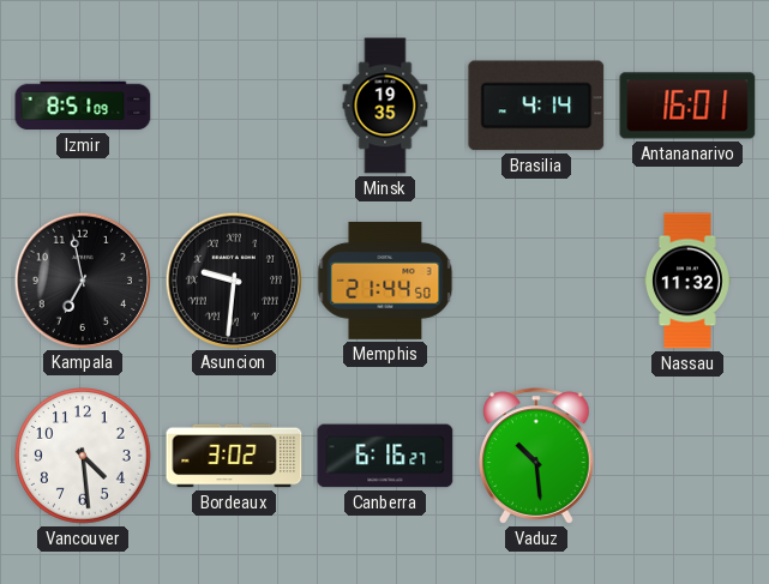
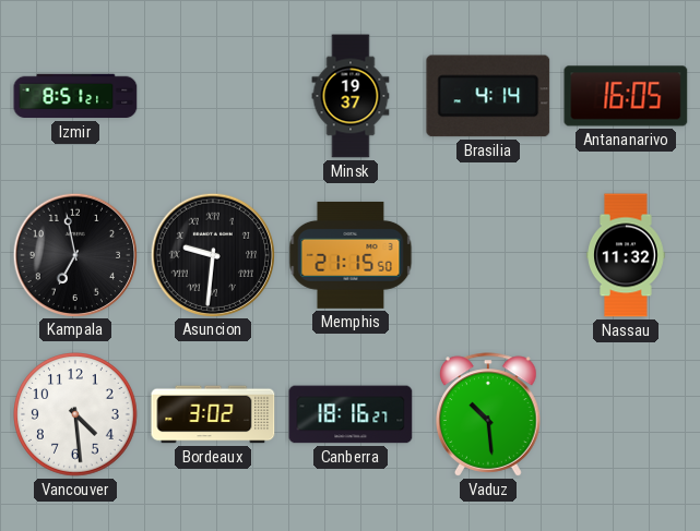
Izmir: 8:51:09 -> 8:51:21
Minsk: 19:35 -> 19:37
Antananarivo: 16:01 -> 16:05
Memphis: 21:44 -> 21:15
Canberra: 6:16 -> 18:16
